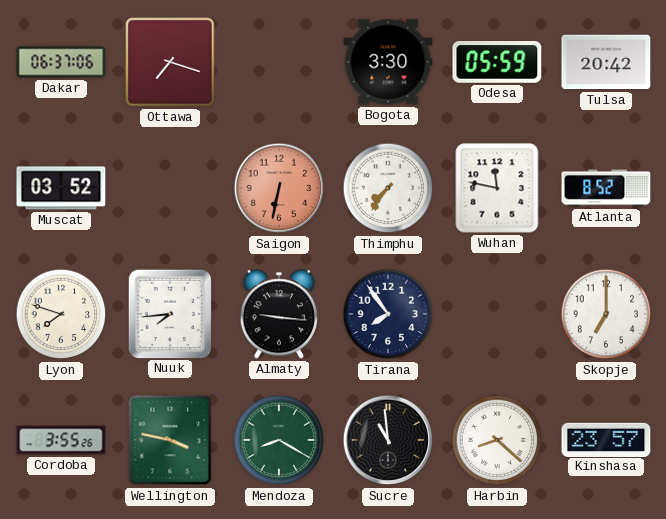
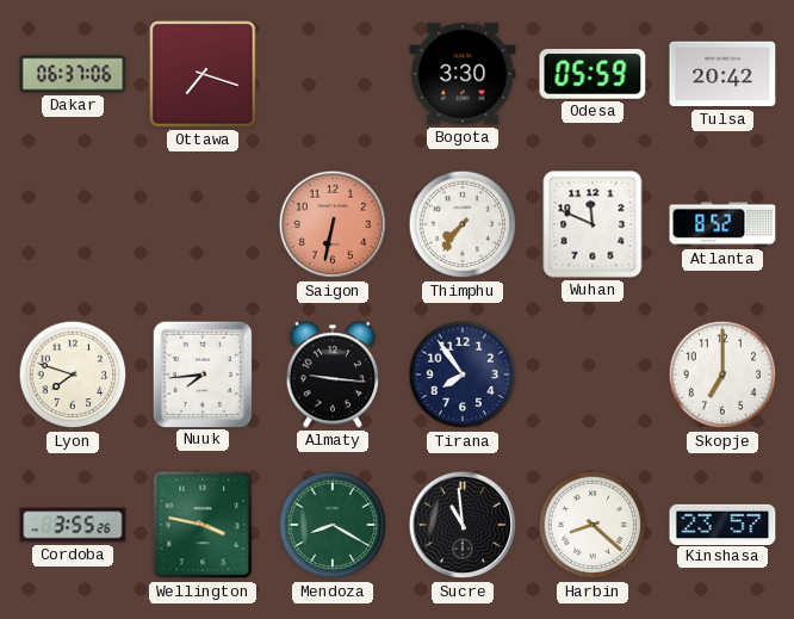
Muscat: 03:52 -> none
Wuhan: 11:47 -> 11:49
